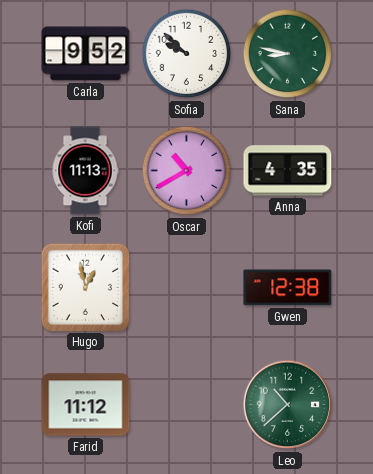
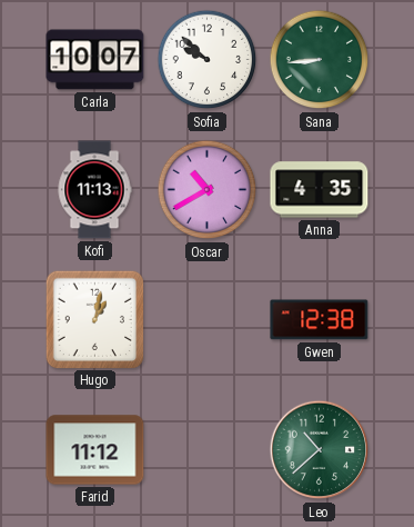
Carla: 9:52 -> 10:07
Sana: 8:47 -> 8:44
Hugo: 12:58 -> 1:02
